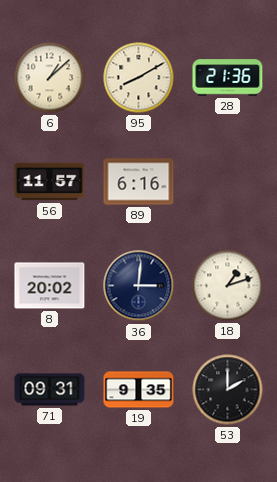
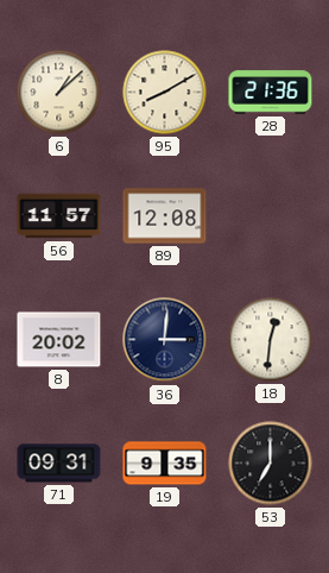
89: 6:16 -> 12:08
18: 1:12 -> 12:31
53: 2:00 -> 7:00
